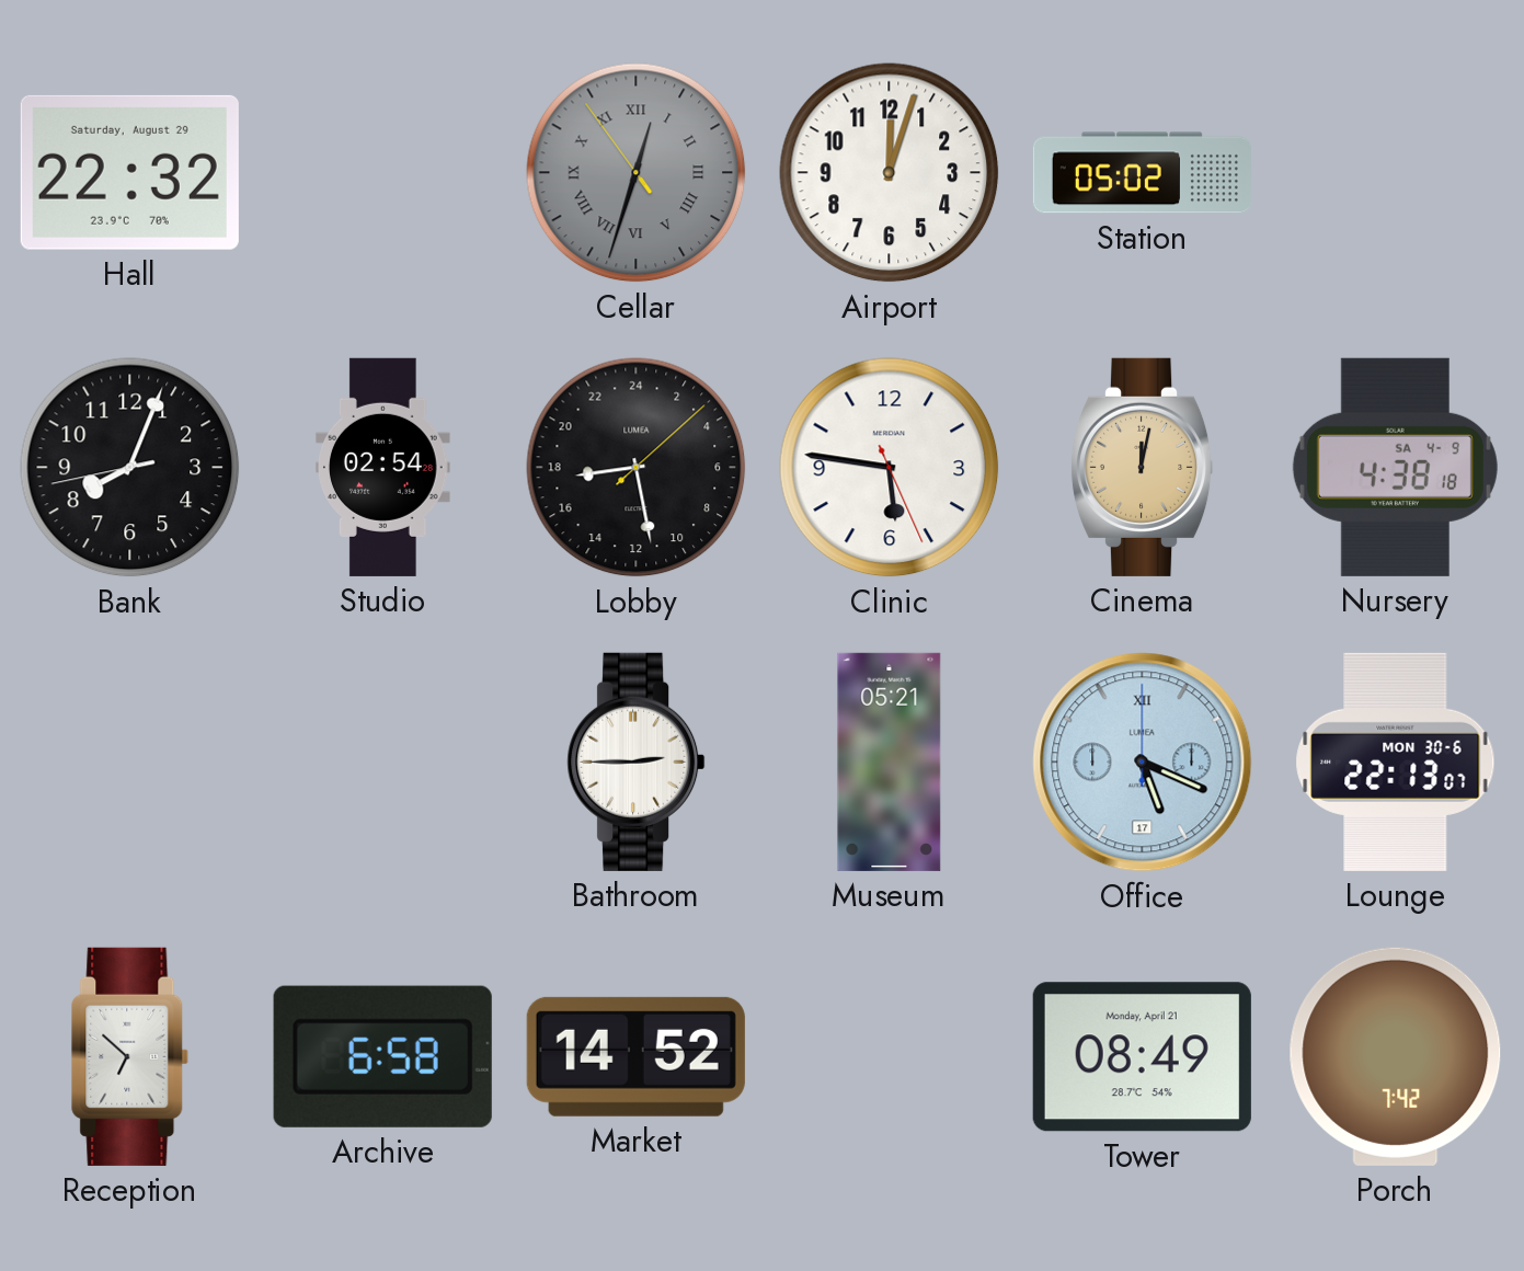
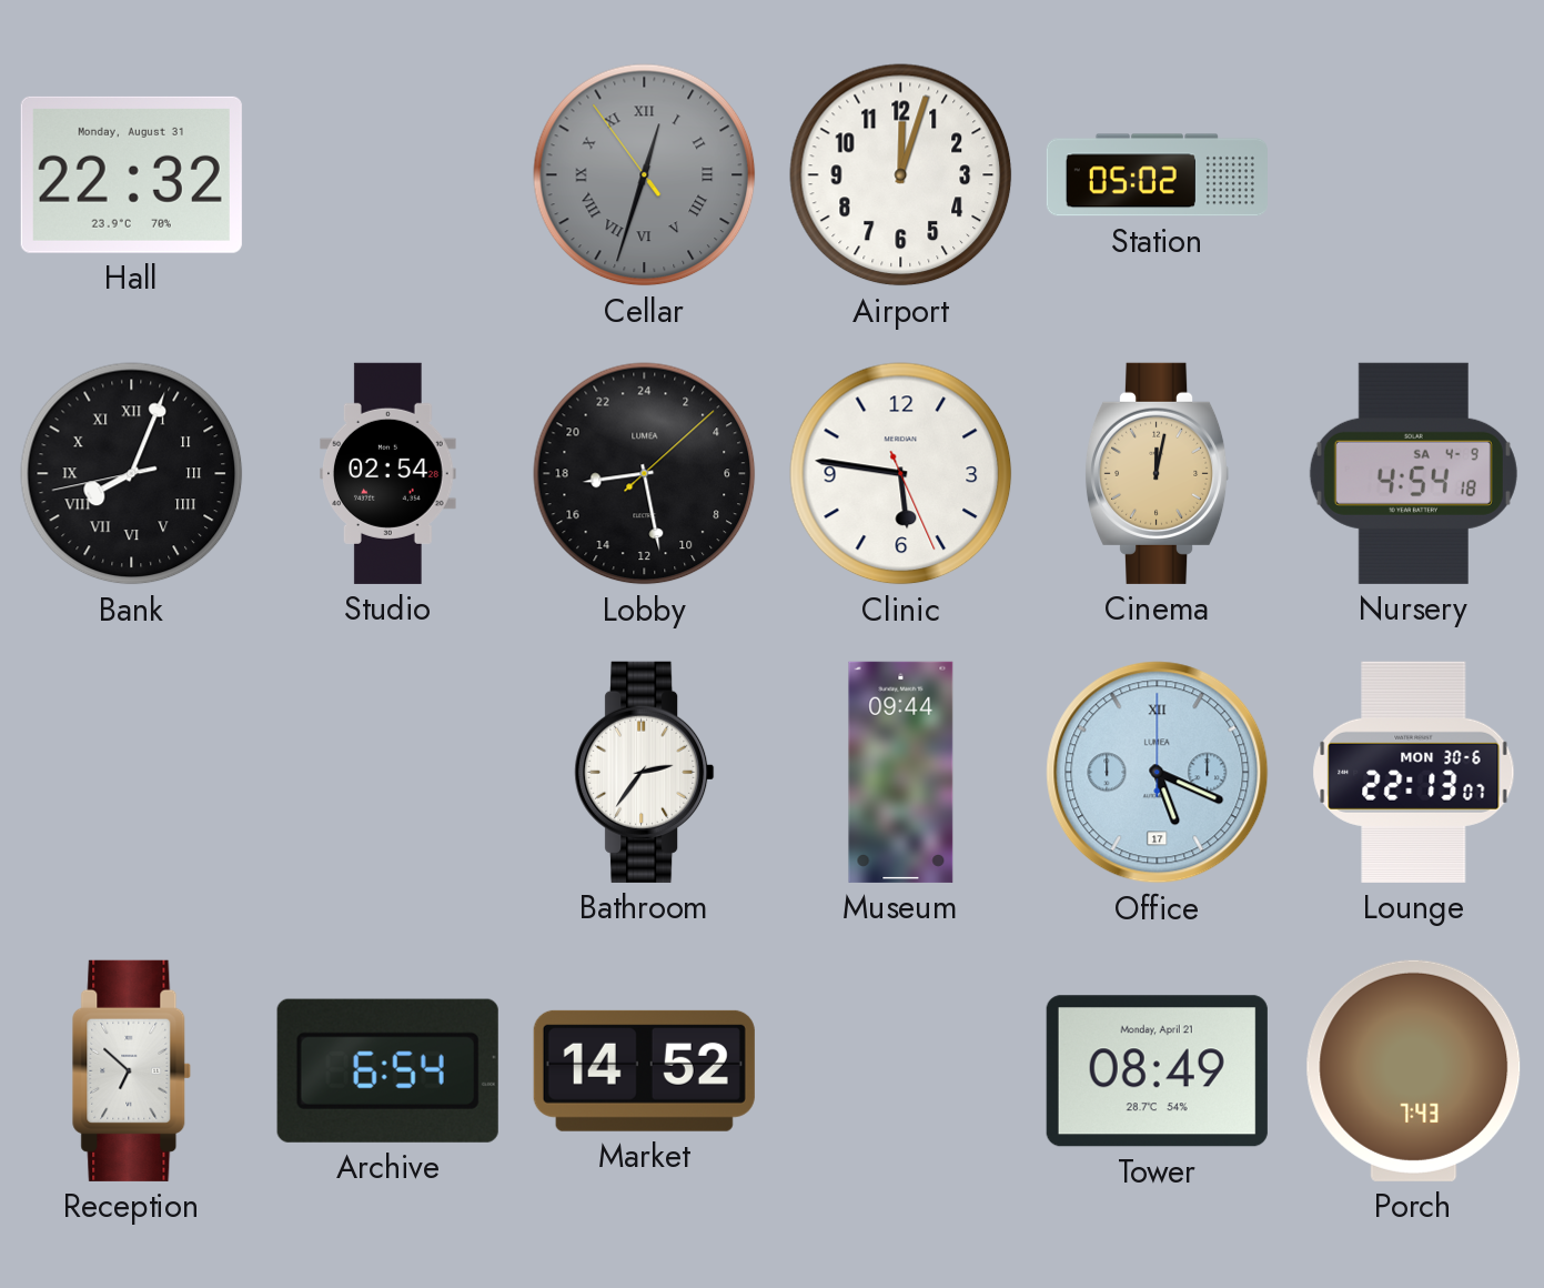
Hall date: Saturday, August 29 -> Monday, August 31
Bank numerals: Arabic -> Roman
Nursery: 4:38 -> 4:54
Bathroom: 2:45 -> 2:36
Museum: 05:21 -> 09:44
Archive: 6:58 -> 6:54
Porch: 7:42 -> 7:43
